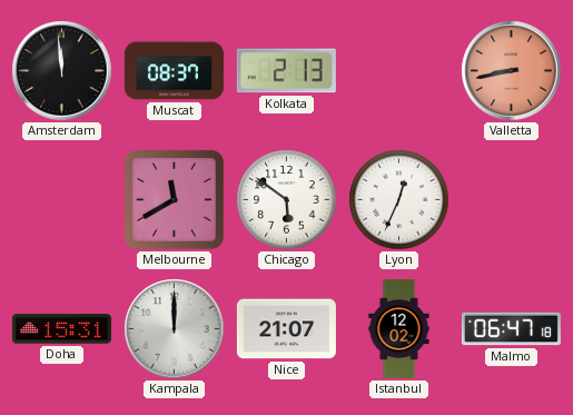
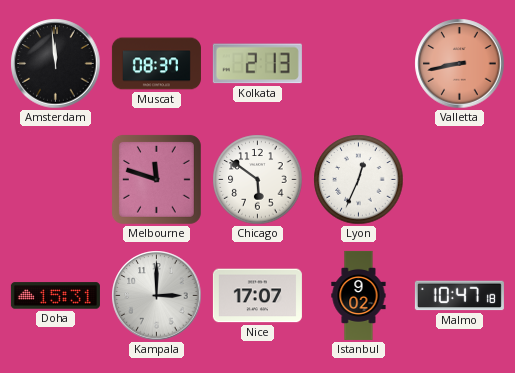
Melbourne: 11:40 -> 11:48
Kampala: 12:00 -> 3:00
Nice: 21:07 -> 17:07
Istanbul: 12:02 -> 9:02
Malmo: 06:47 -> 10:47
